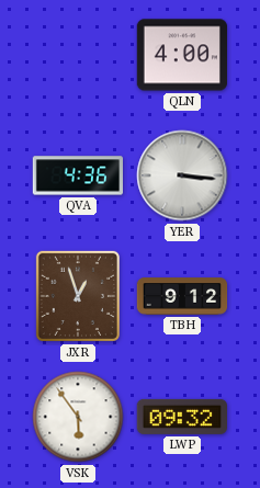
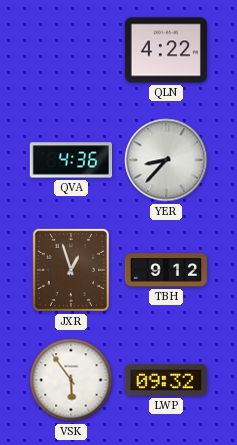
QLN: 4:00 -> 4:22
YER: 3:16 -> 8:37
